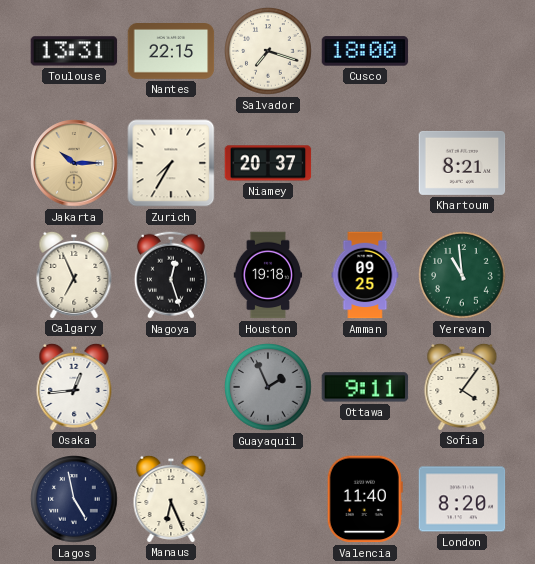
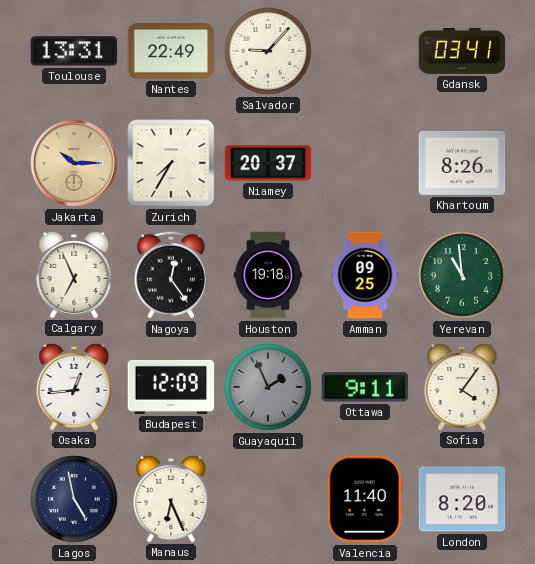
Nantes: 22:15 -> 22:49
Salvador: 7:18 -> 9:07
Cusco: 18:00 -> none
Gdansk: none -> 03:41
Khartoum: 8:21 -> 8:26
Nagoya: 12:27 -> 12:24
Budapest: none -> 12:09
